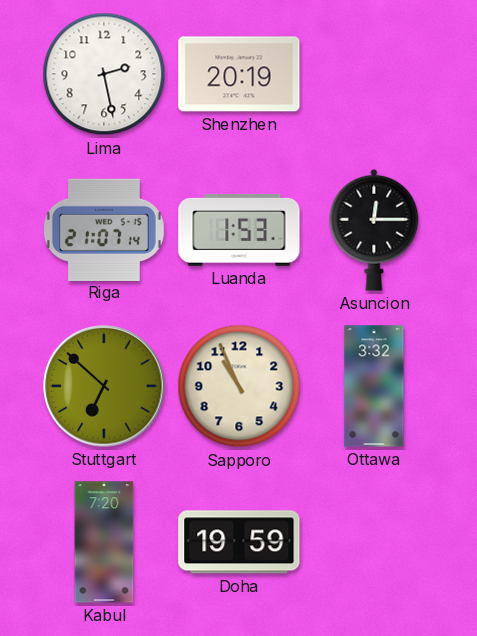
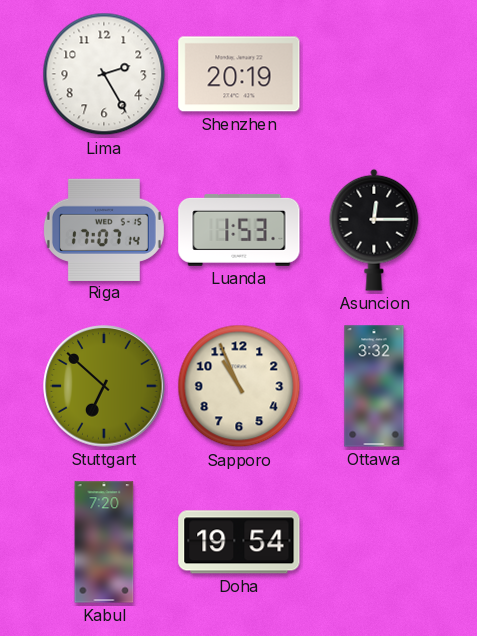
Lima: 2:28 -> 2:25
Riga: 21:07 -> 17:07
Doha: 19:59 -> 19:54
